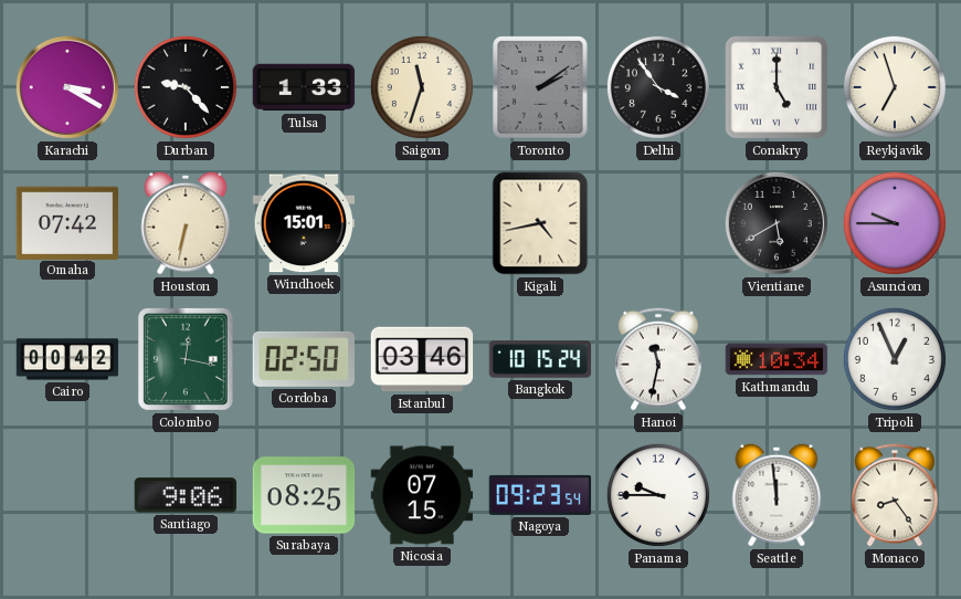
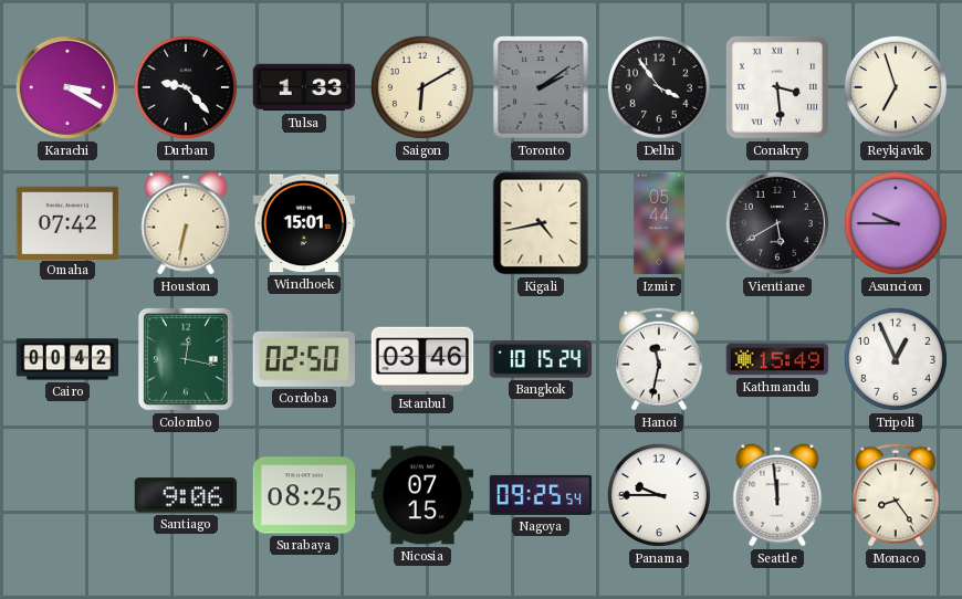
Saigon: 11:33 -> 6:10
Conakry: 5:00 -> 3:29
Izmir: none -> 05:44
Kathmandu: 10:34 -> 15:49
Nagoya: 09:23 -> 09:25
